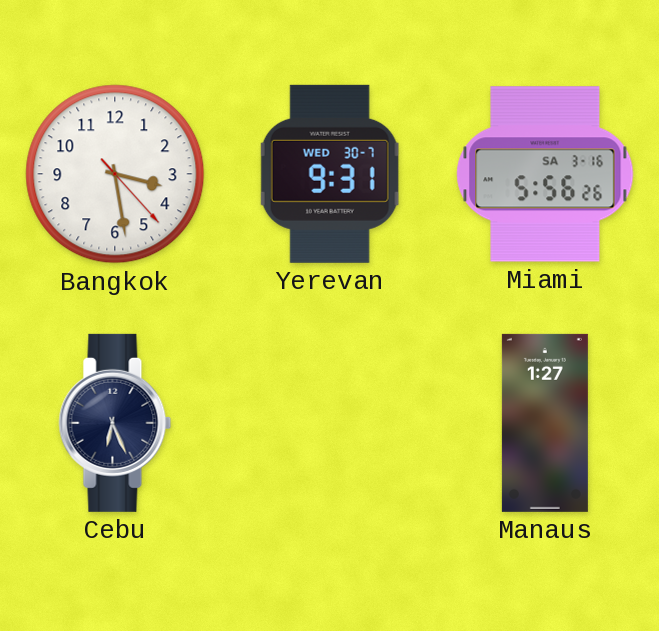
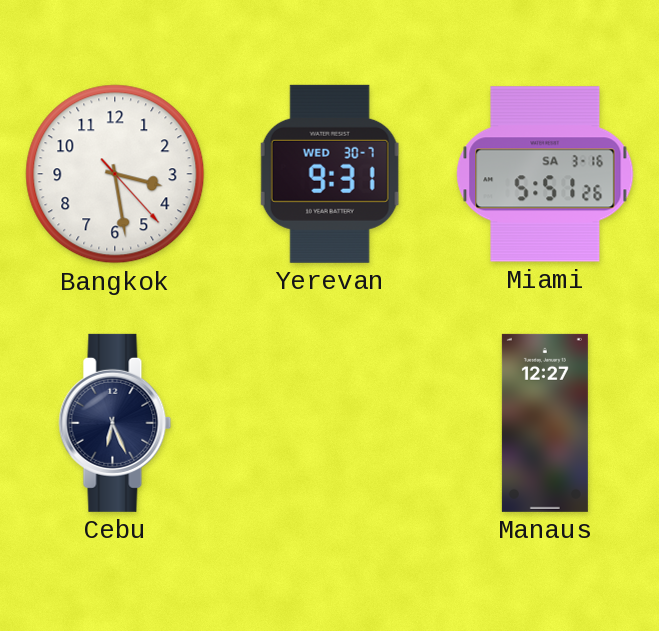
Miami: 5:56 -> 5:51
Manaus: 1:27 -> 12:27
